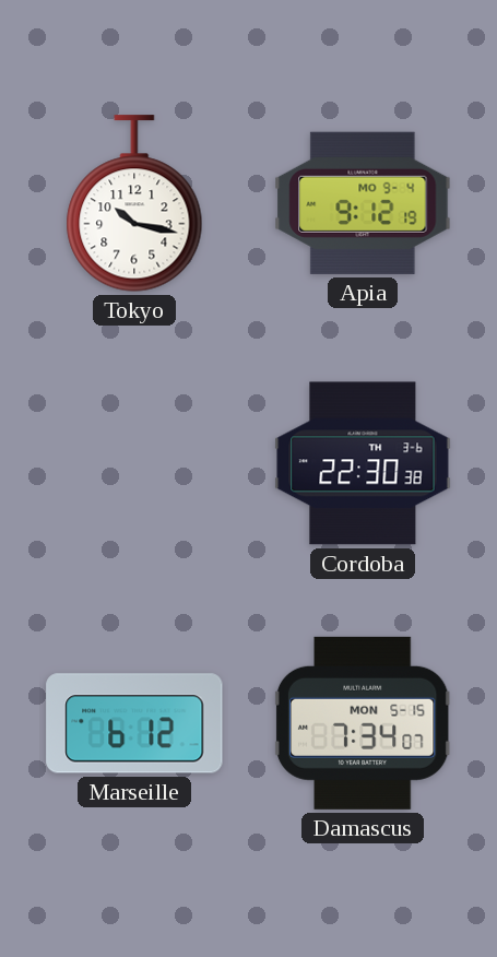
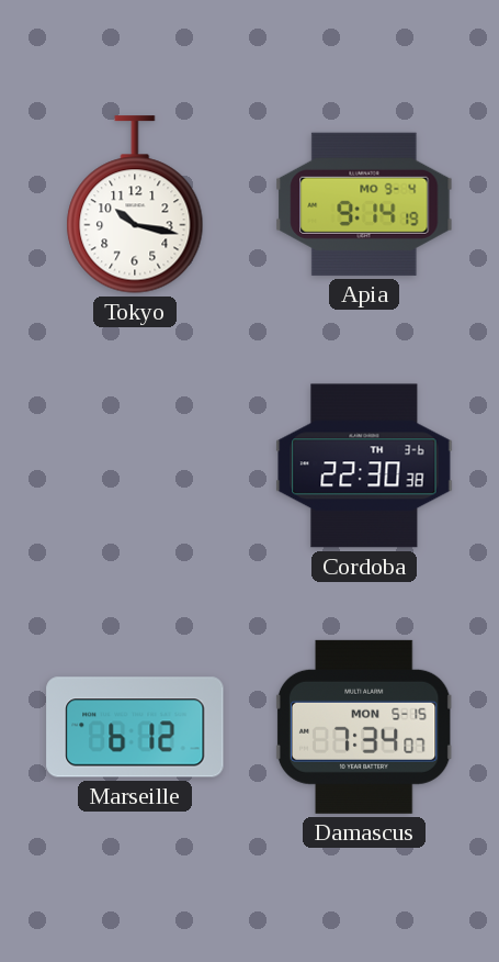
Apia: 9:12 -> 9:14
